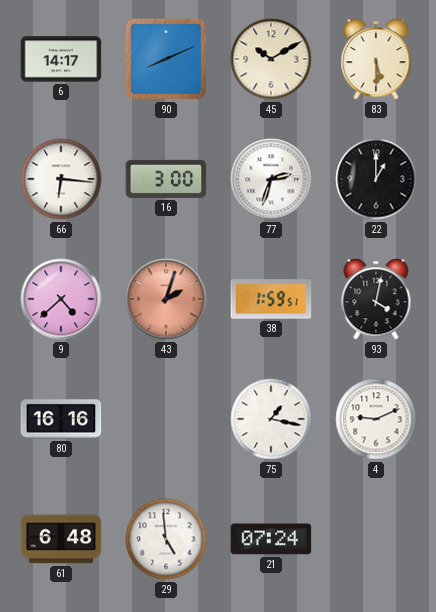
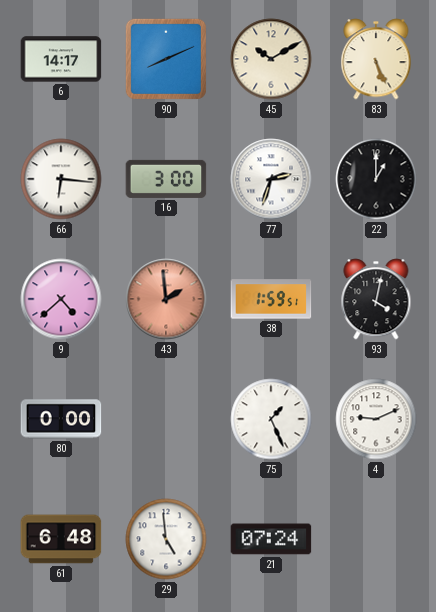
83: 5:30 -> 5:26
43: 2:03 -> 1:59
80: 16:16 -> 0:00
75: 1:17 -> 1:26
